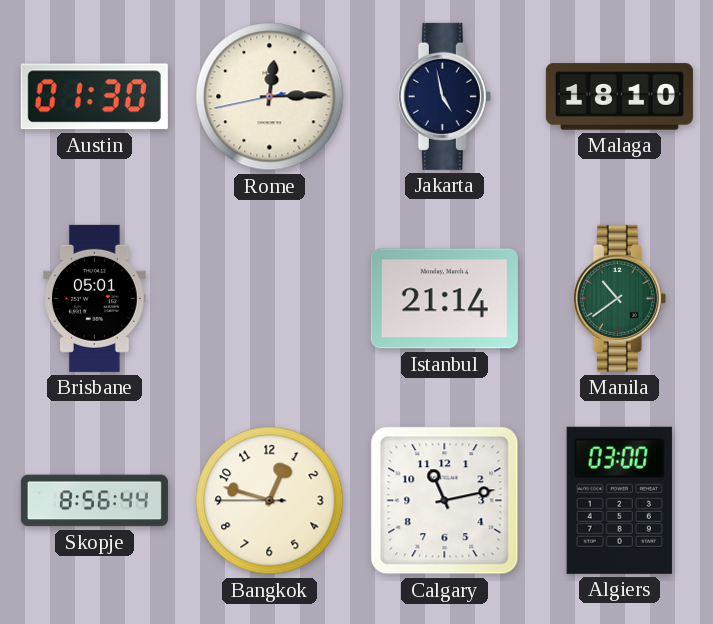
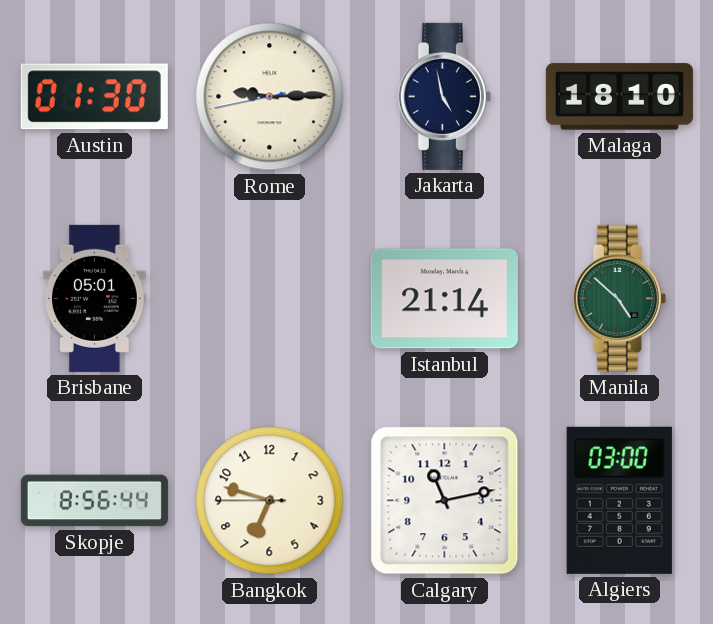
Rome: 12:14 -> 9:14
Manila: 10:39 -> 4:52
Bangkok: 12:47 -> 6:47
